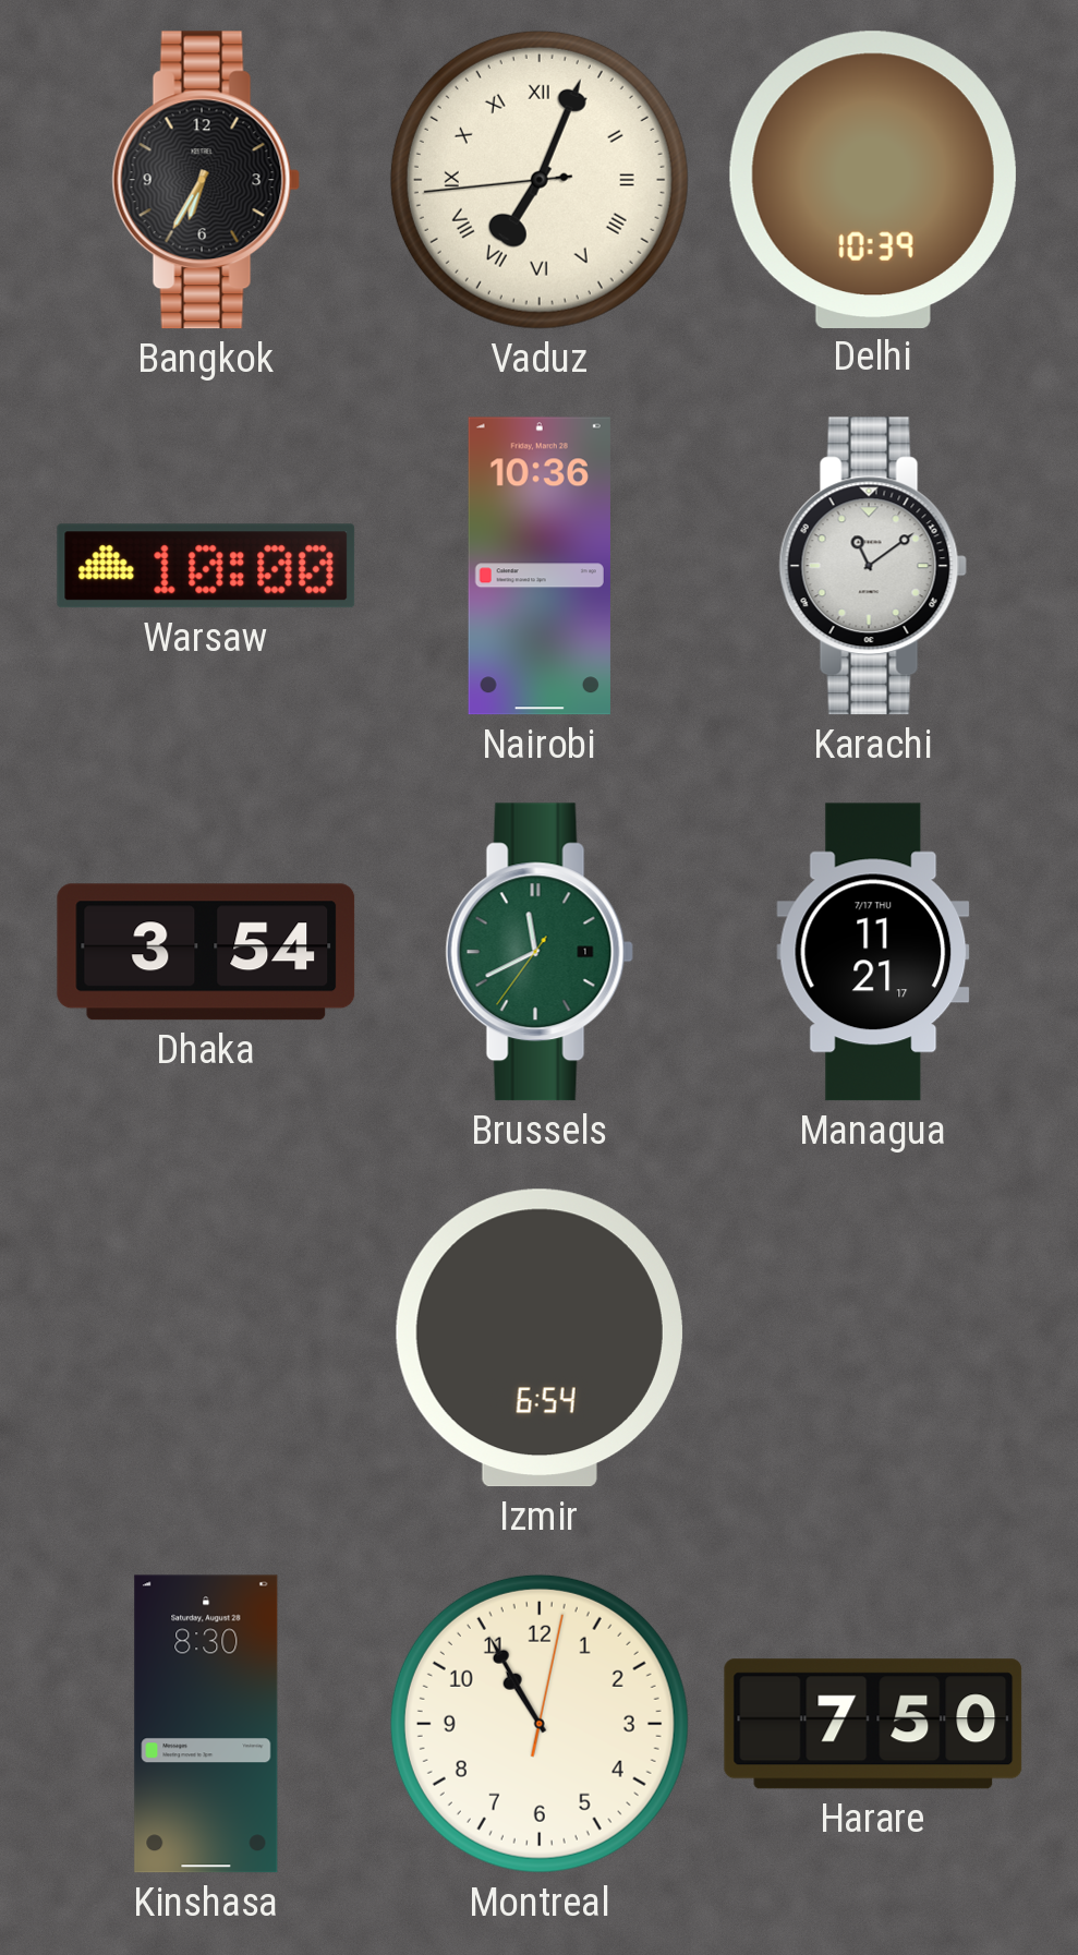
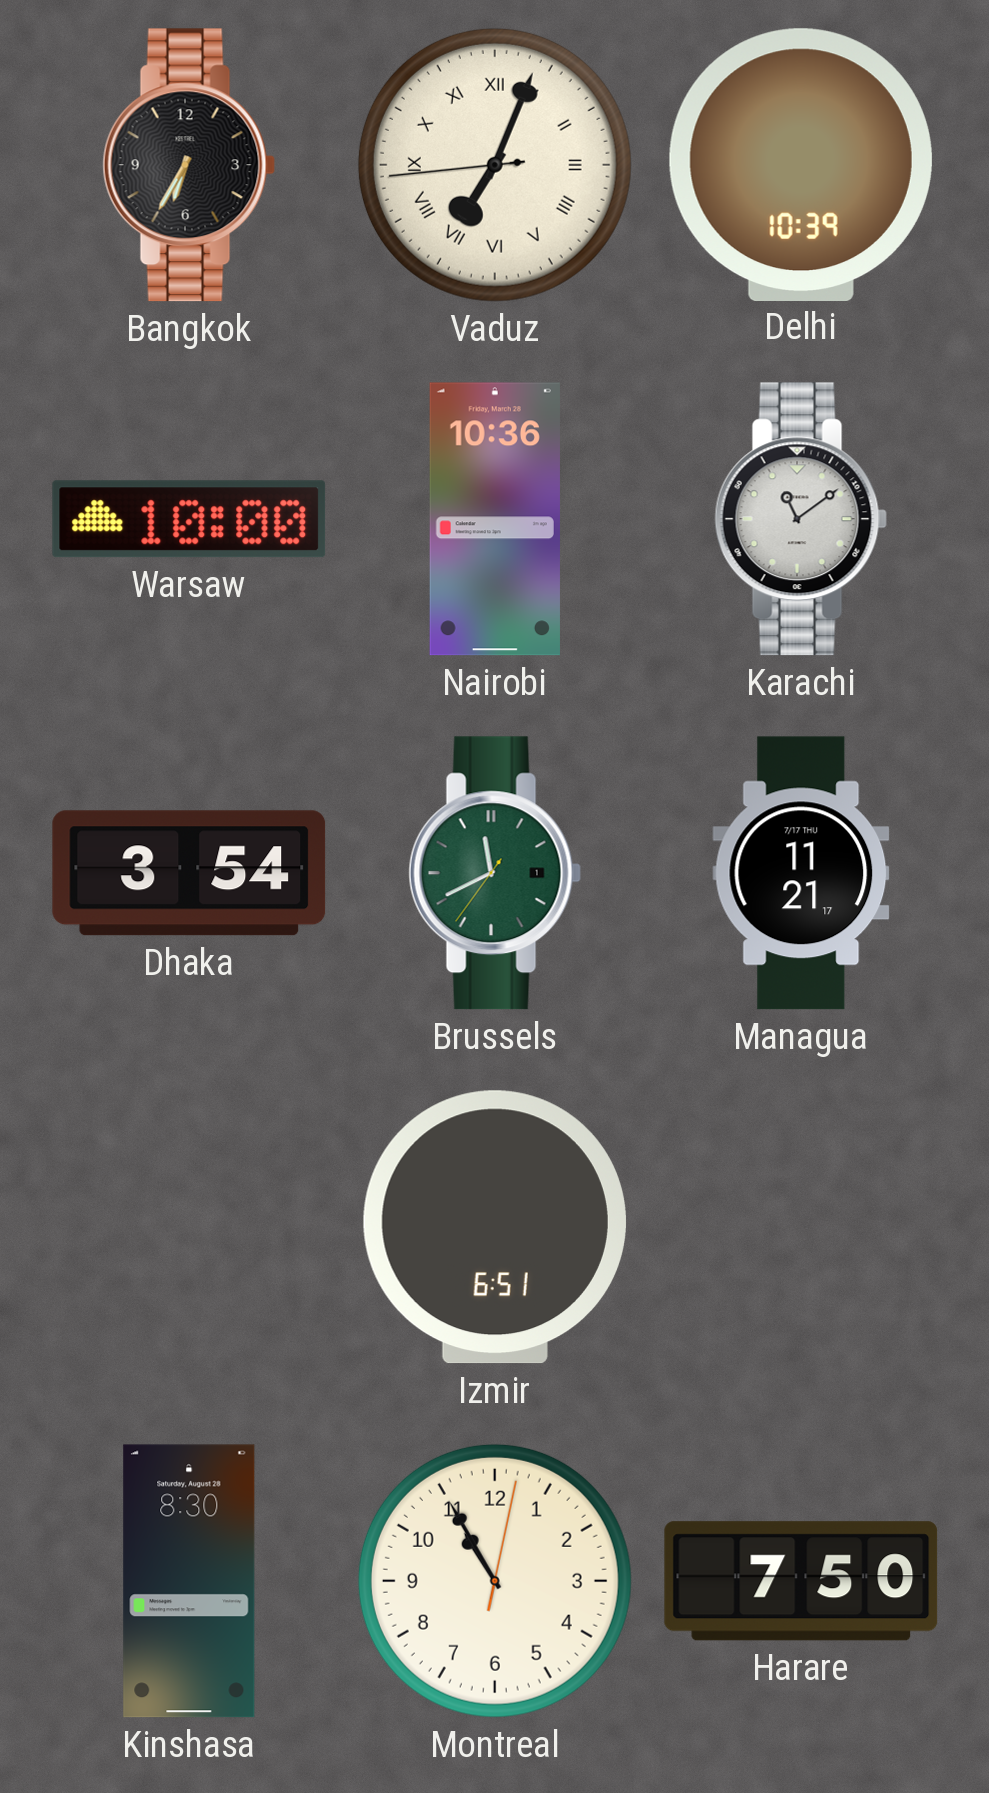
Izmir: 6:54 -> 6:51
